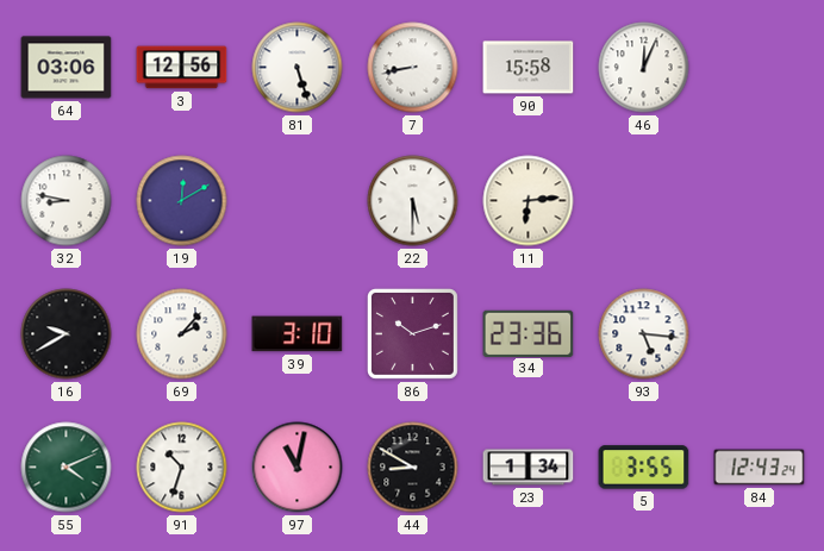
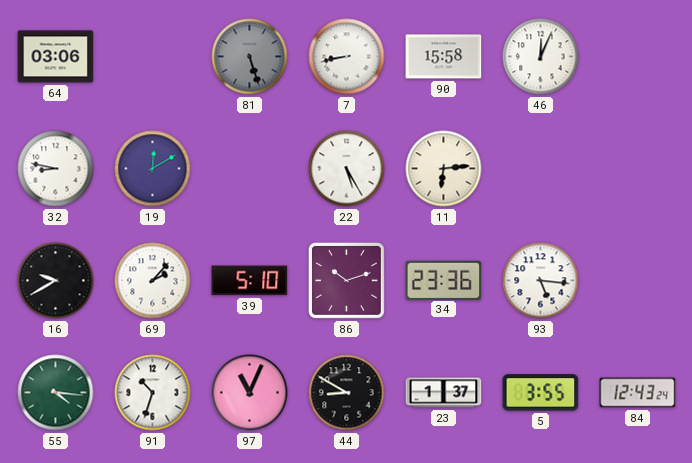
3: 12:56 -> none
81 dial: white -> grey
22: 5:30 -> 5:25
39: 3:10 -> 5:10
55: 4:11 -> 4:16
97: 11:02 -> 11:04
23: 1:34 -> 1:37
